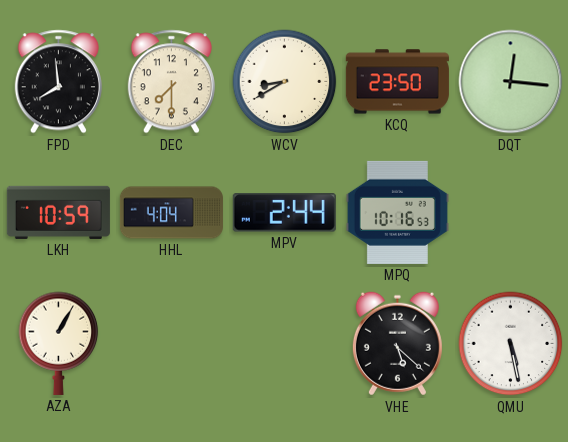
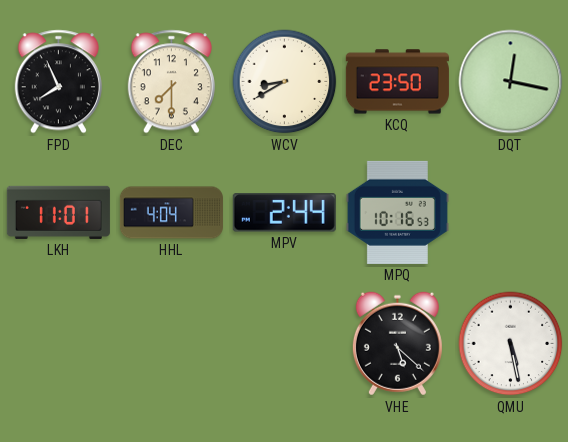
FPD: 7:59 -> 7:56
DQT: 12:16 -> 12:17
LKH: 10:59 -> 11:01
AZA: 1:05 -> none
